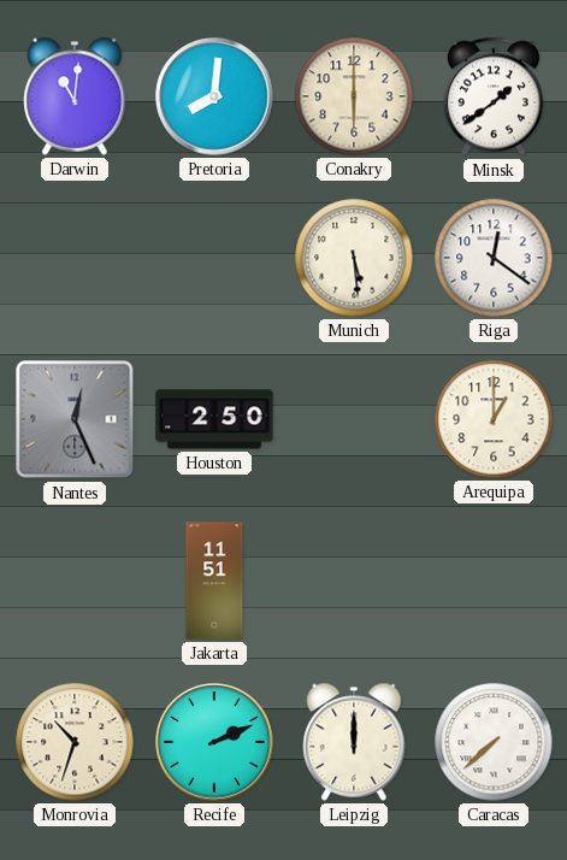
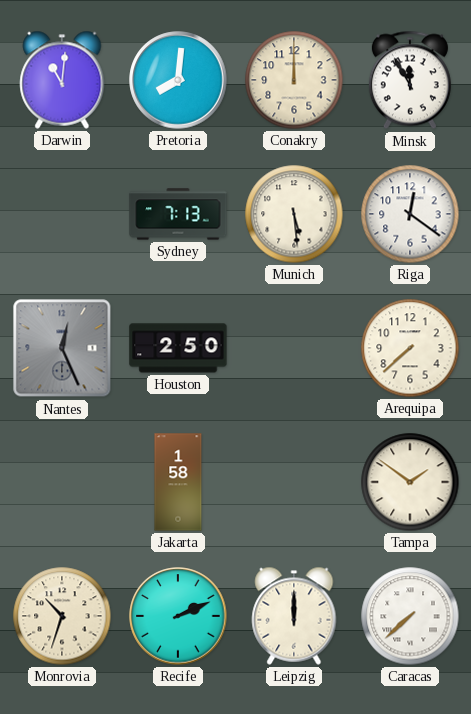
Conakry: 6:00 -> 12:00
Minsk: 1:39 -> 11:55
Sydney: none -> 7:13
Arequipa: 1:00 -> 7:38
Jakarta: 11:51 -> 1:58
Tampa: none -> 1:51
